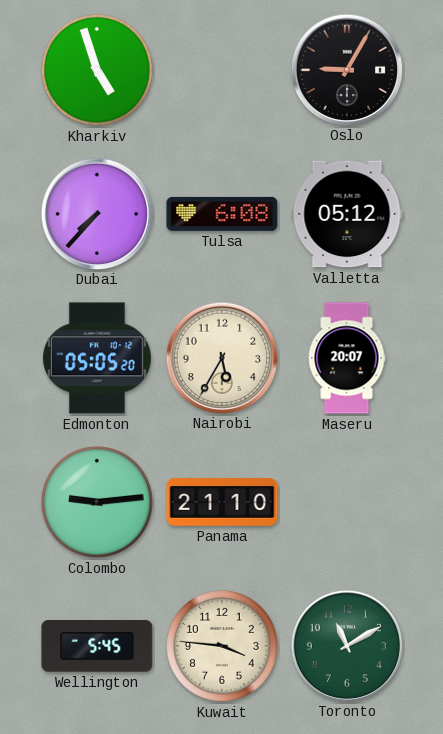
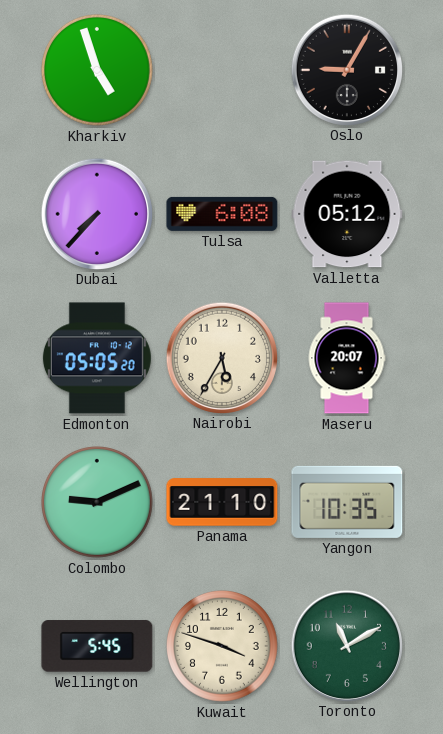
Colombo: 9:14 -> 9:11
Yangon: none -> 10:35
Kuwait: 3:46 -> 3:48
